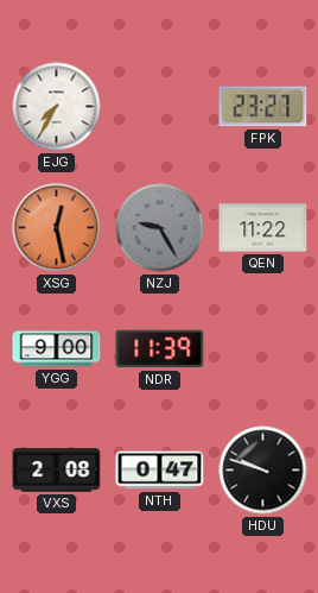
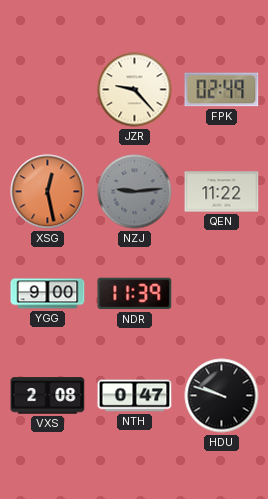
EJG: 7:35 -> none
JZR: none -> 9:23
FPK: 23:27 -> 02:49
NZJ: 9:25 -> 9:14
